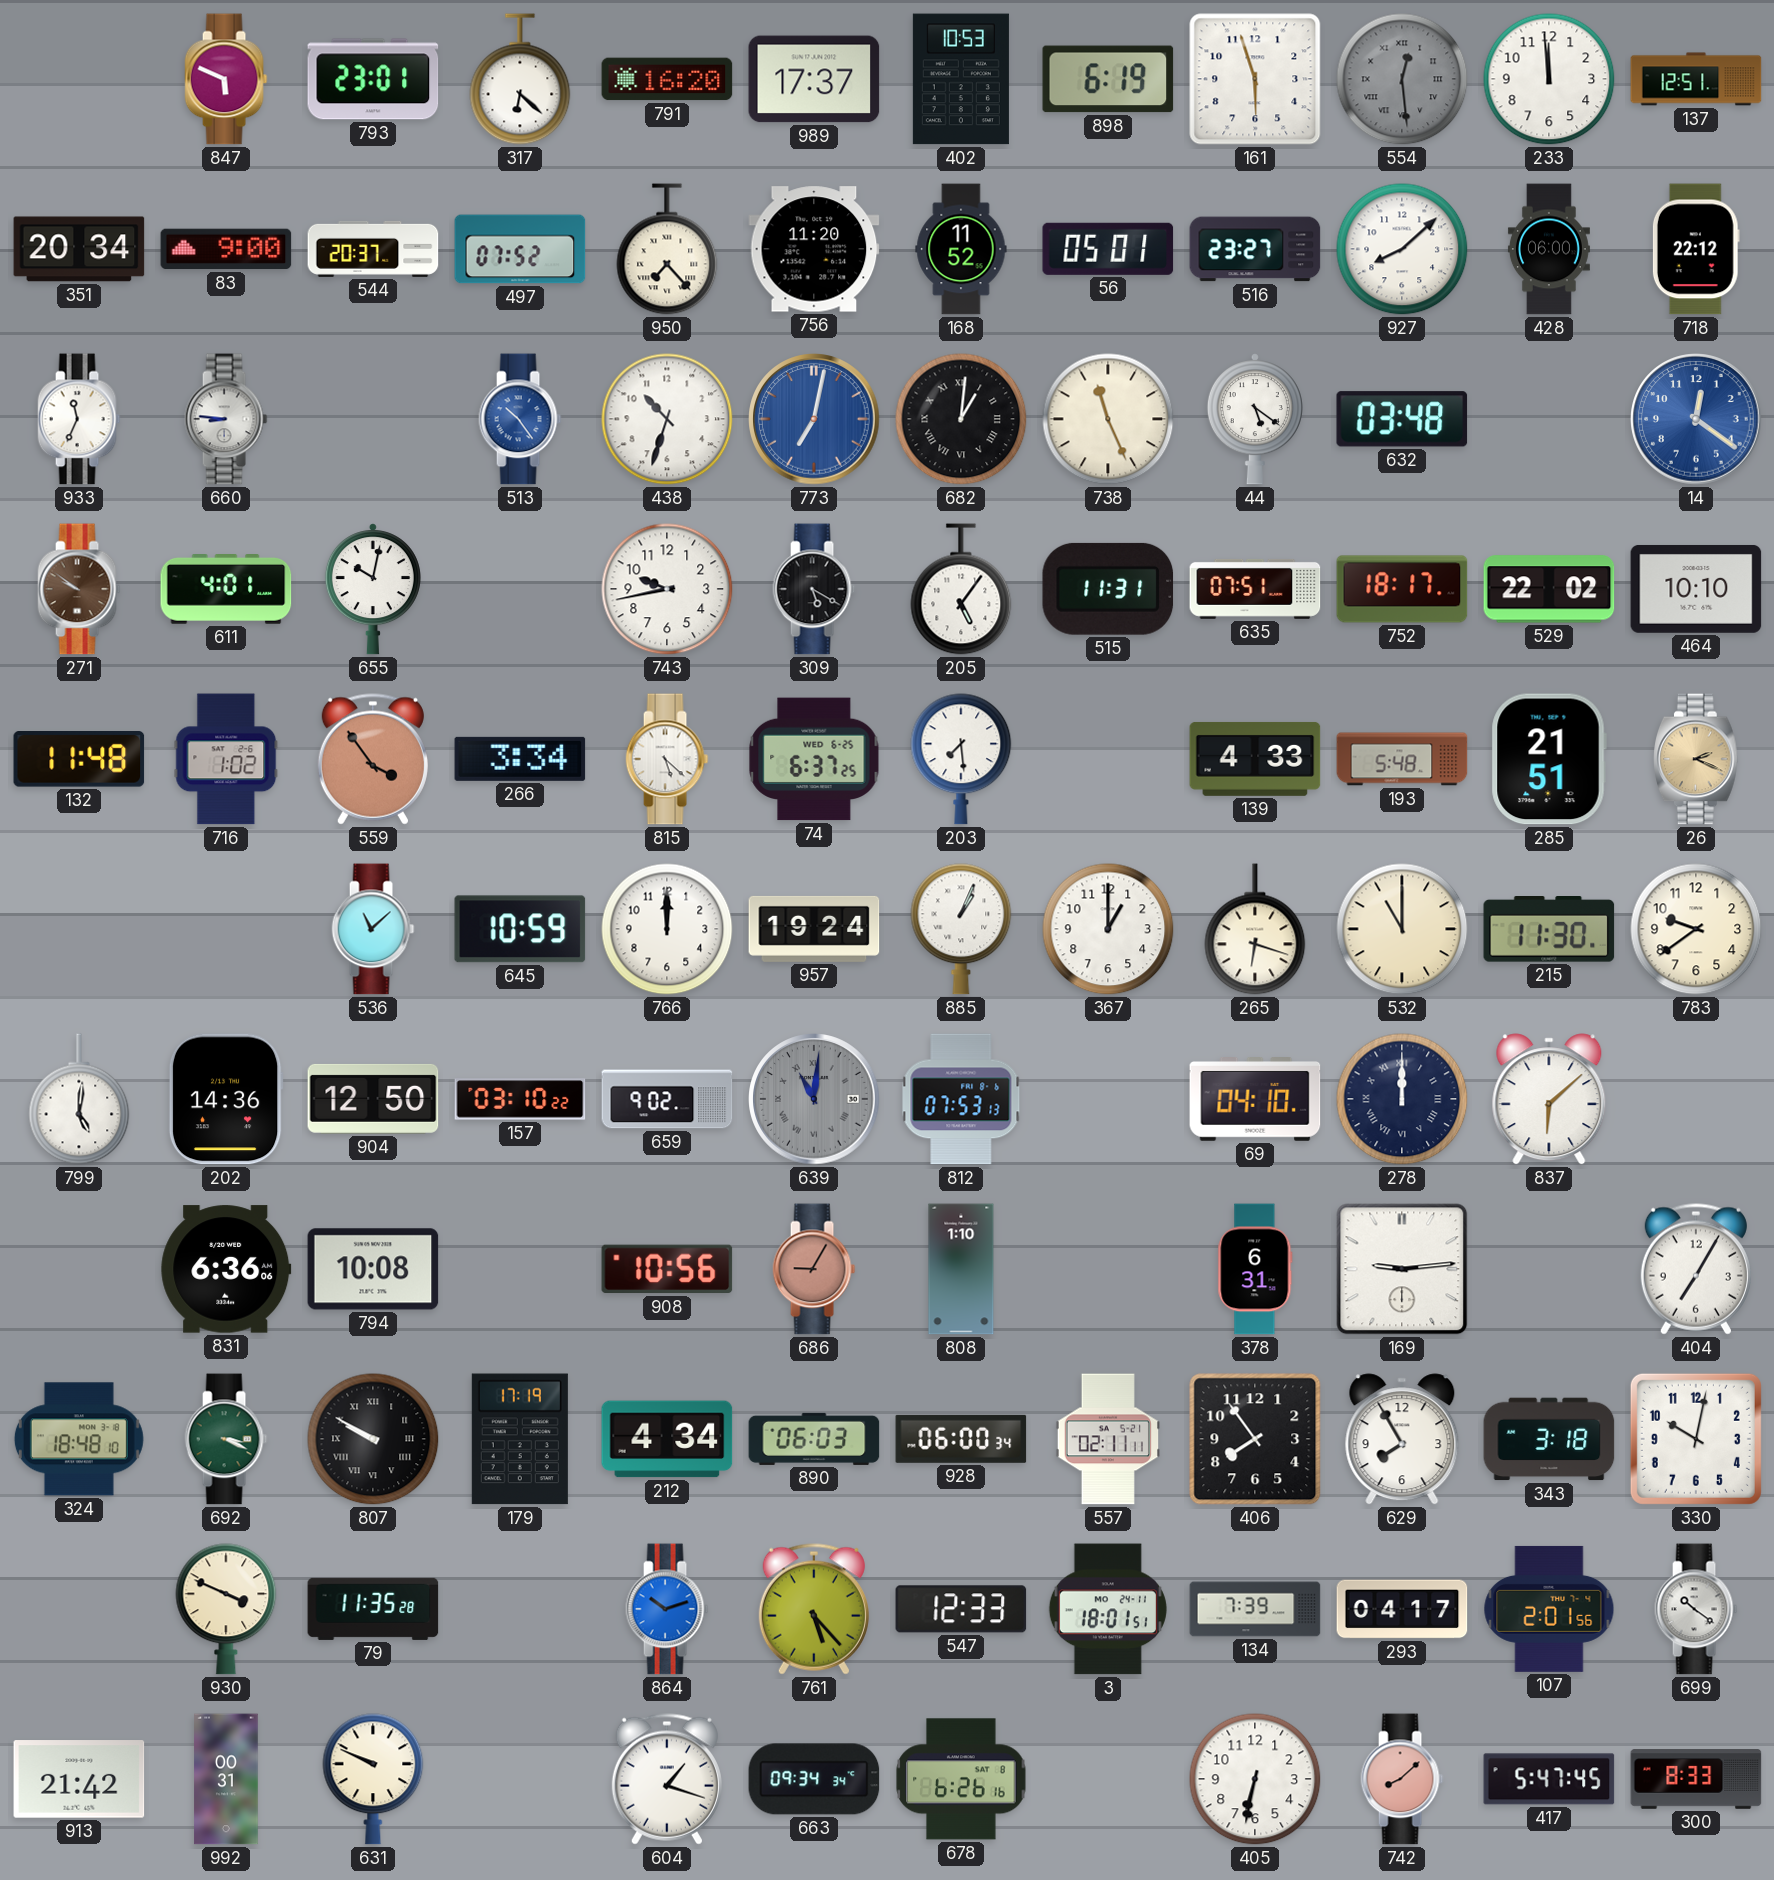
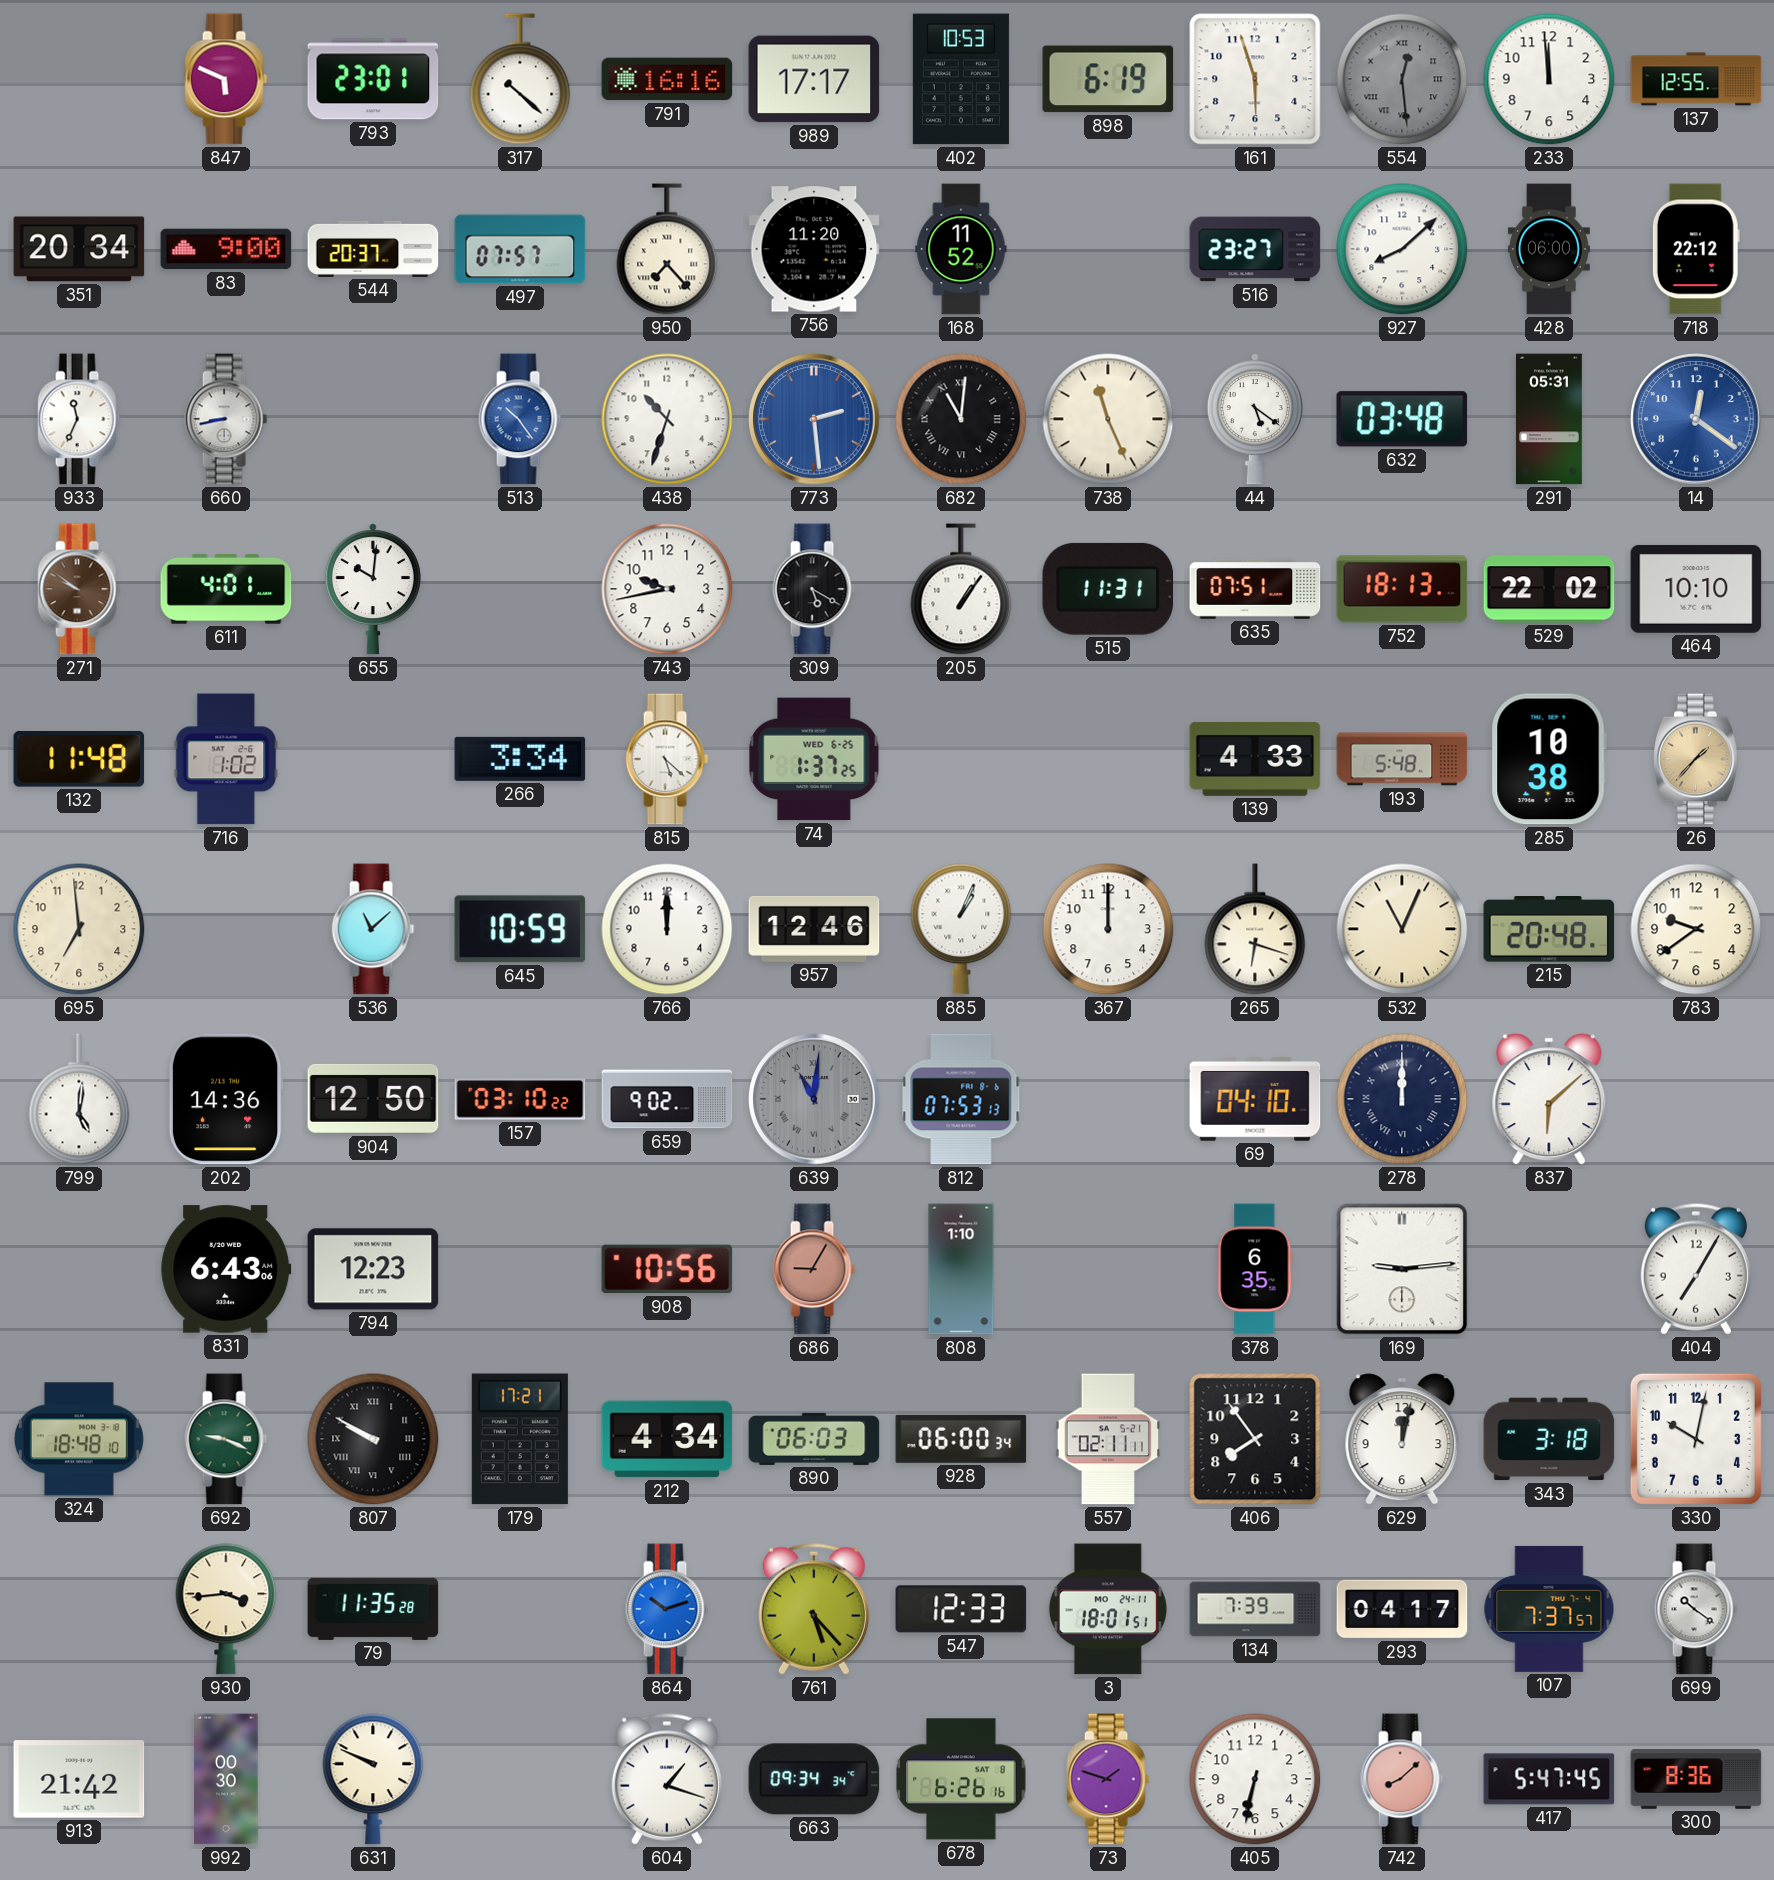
317: 6:22 -> 10:22
791: 16:20 -> 16:16
989: 17:37 -> 17:17
137: 12:51 -> 12:55
497: 07:52 -> 07:57
56: 05:01 -> none
660: 8:46 -> 8:43
773: 7:02 -> 2:29
682: 1:01 -> 11:01
291: none -> 05:31
655: 10:02 -> 10:01
205: 5:06 -> 1:06
752: 18:17 -> 18:13
559: 3:54 -> none
74: 6:37 -> 1:37
203: 7:29 -> none
285: 21:51 -> 10:38
26: 2:19 -> 1:37
695: none -> 6:59
957: 19:24 -> 12:46
367: 1:00 -> 12:00
532: 11:00 -> 11:04
215: 11:30 -> 20:48
831: 6:36 -> 6:43
794: 10:08 -> 12:23
378: 6:31 -> 6:35
692: 3:19 -> 9:19
179: 17:19 -> 17:21
629: 7:55 -> 12:02
930: 3:49 -> 3:44
107: 2:01 -> 7:37
992: 00:31 -> 00:30
73: none -> 1:48
300: 8:33 -> 8:36
